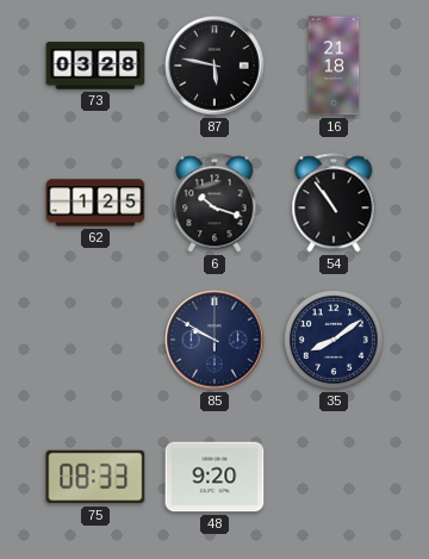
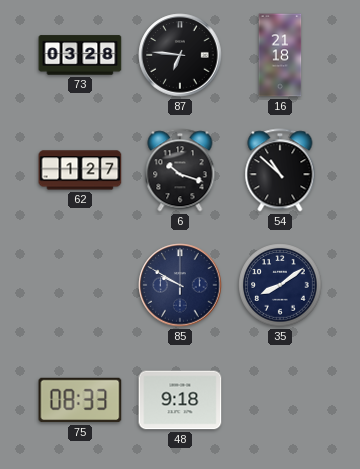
87: 5:47 -> 6:46
62: 1:25 -> 1:27
54: 10:54 -> 10:52
48: 9:20 -> 9:18
